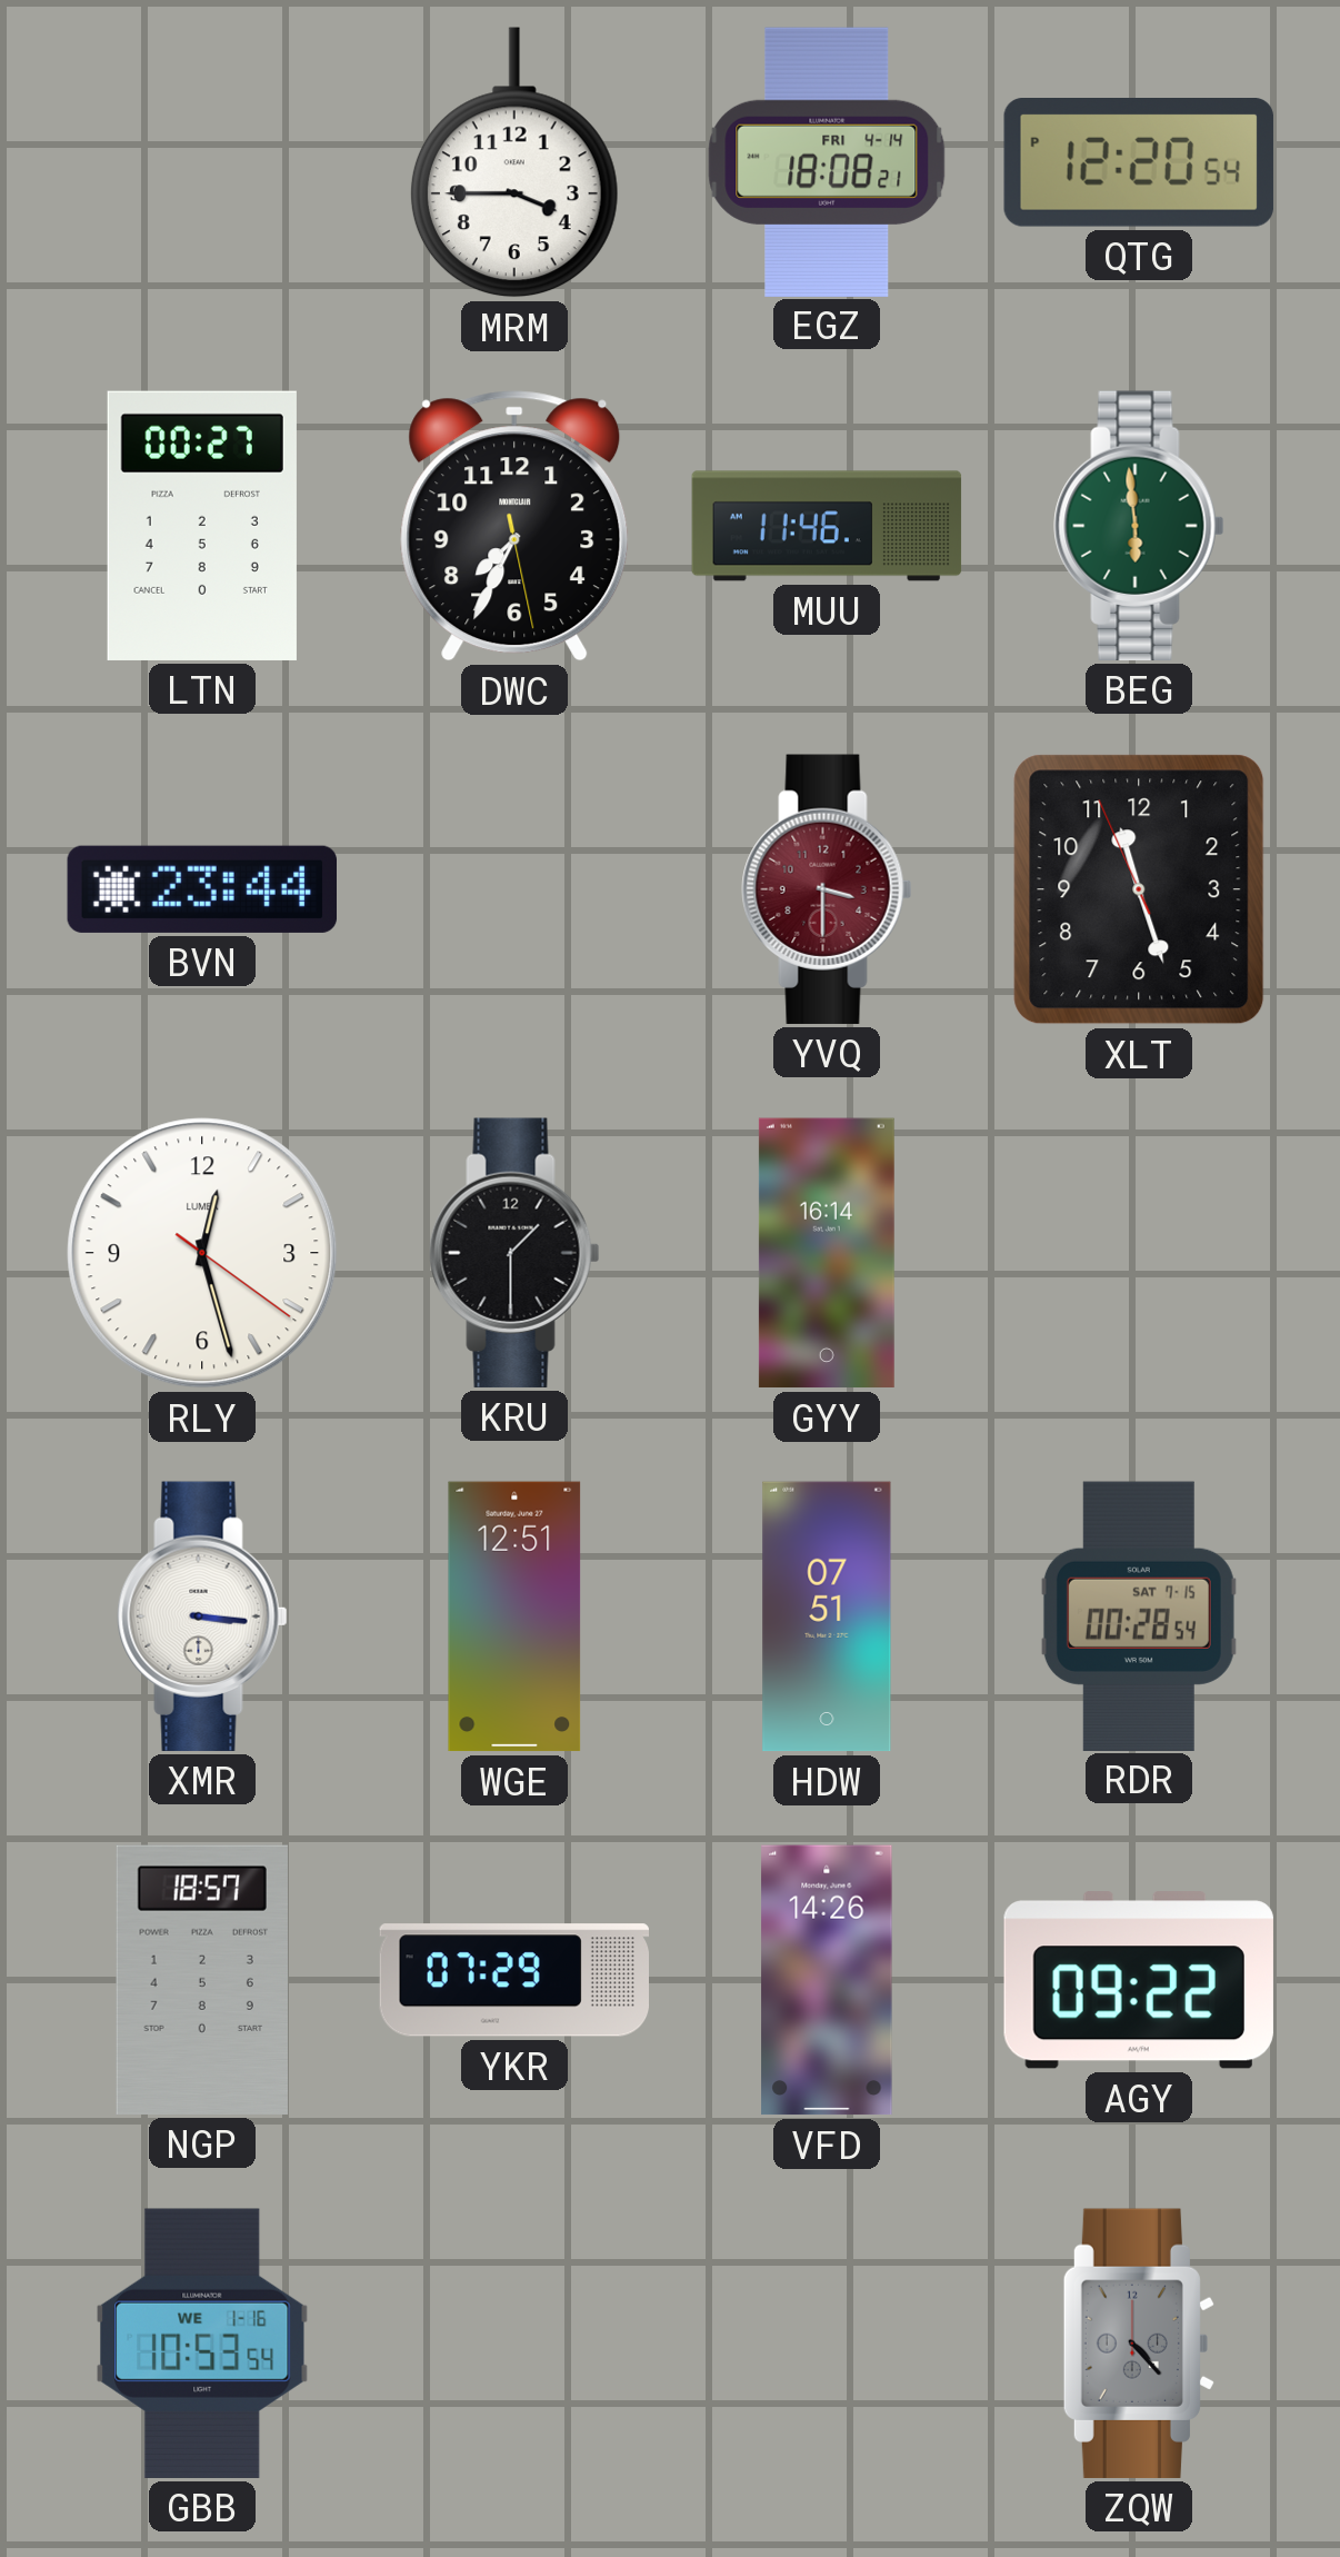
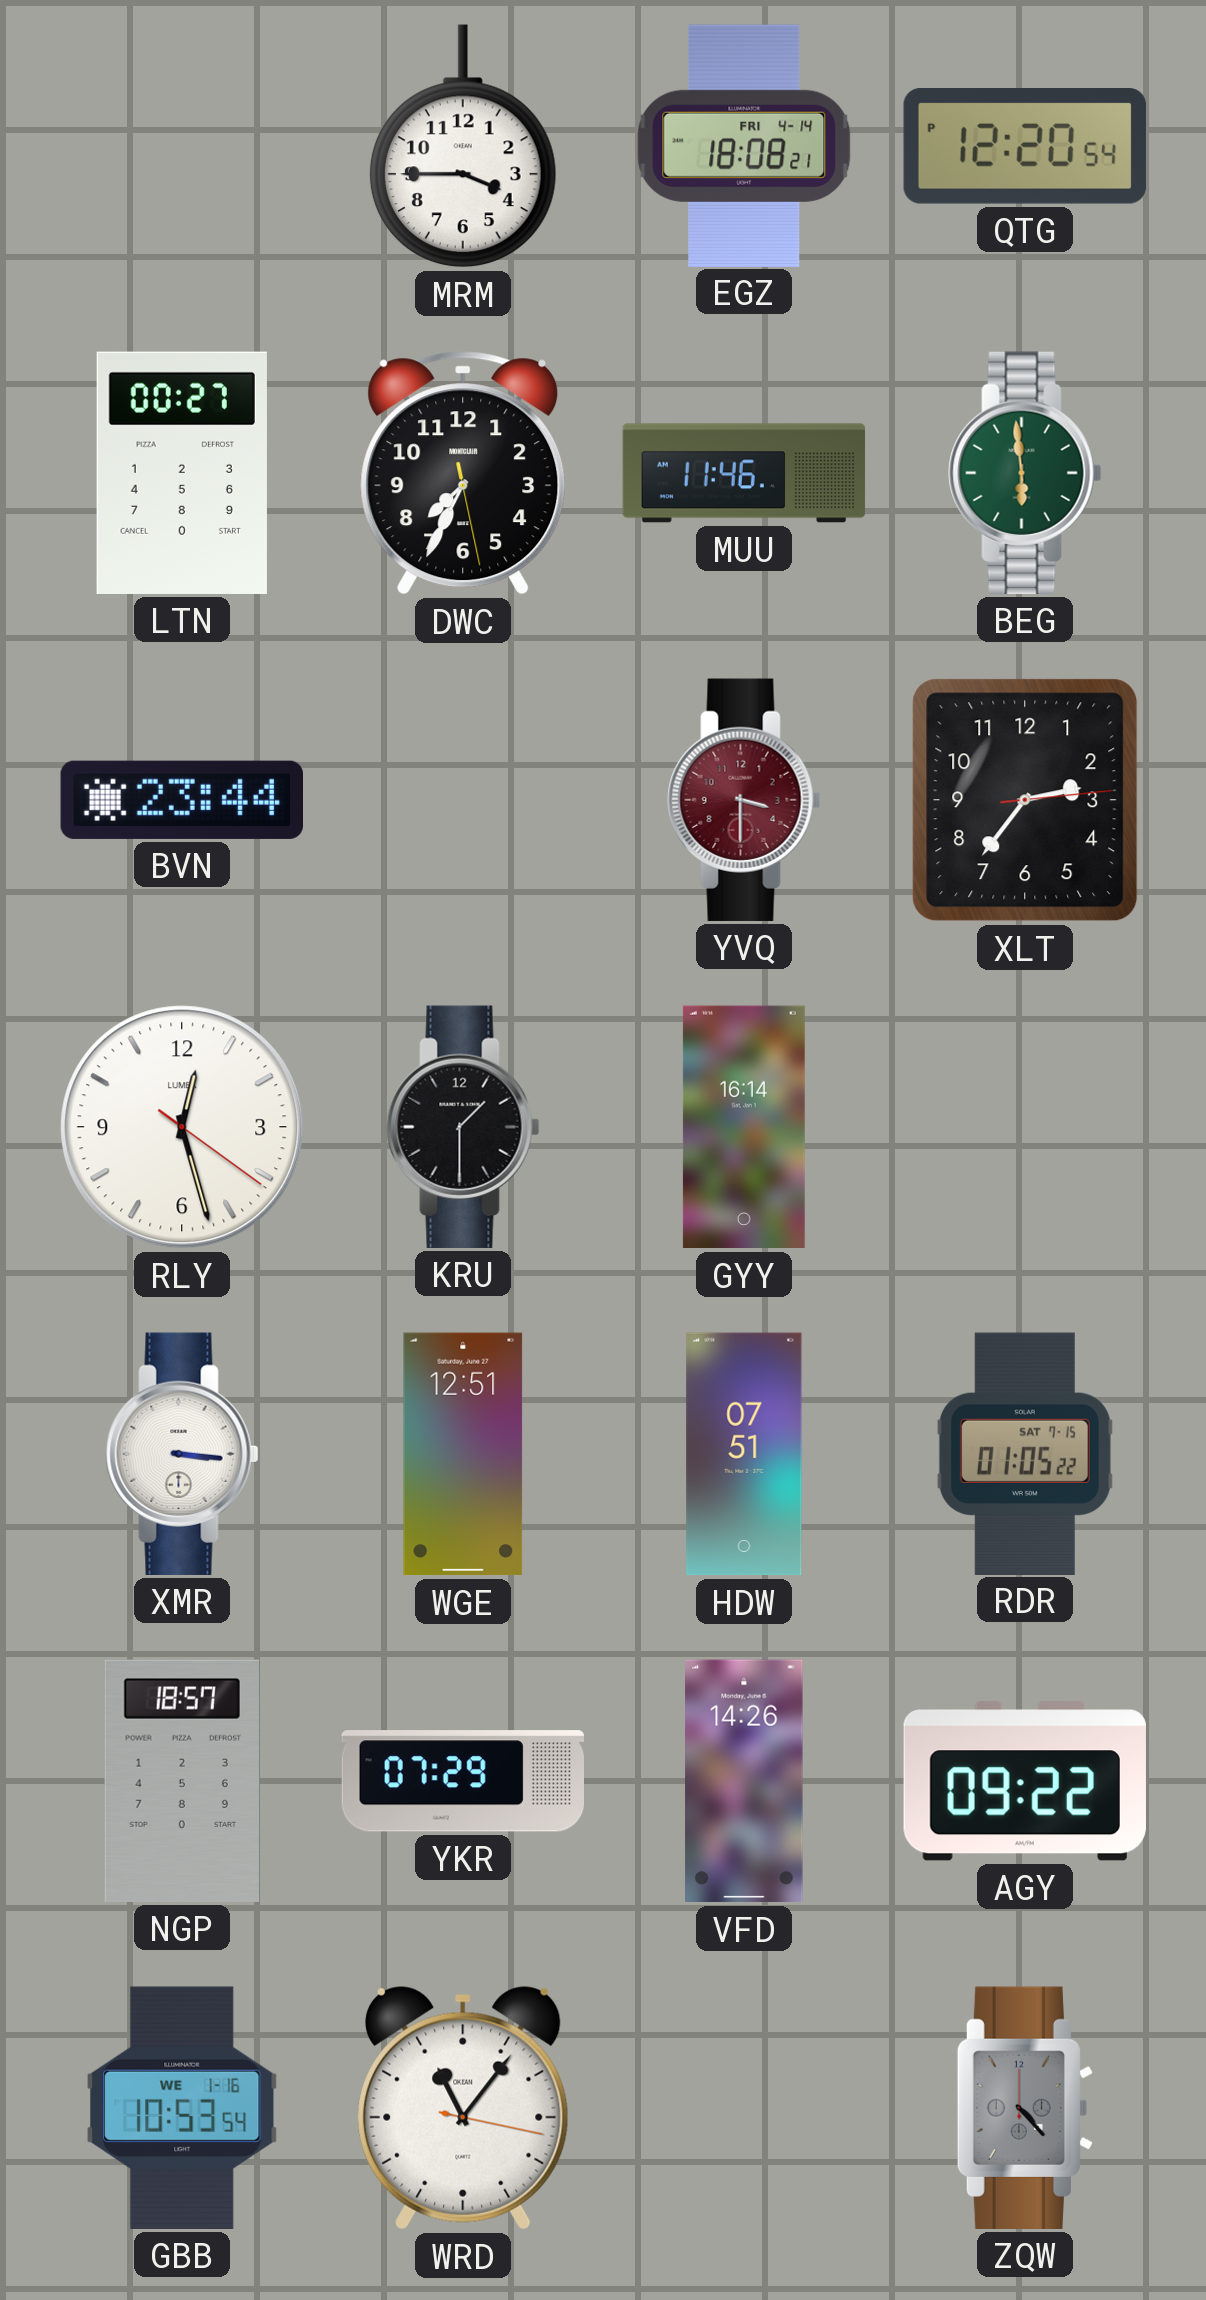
XLT: 11:26 -> 2:36
RDR: 00:28 -> 01:05
WRD: none -> 11:06
